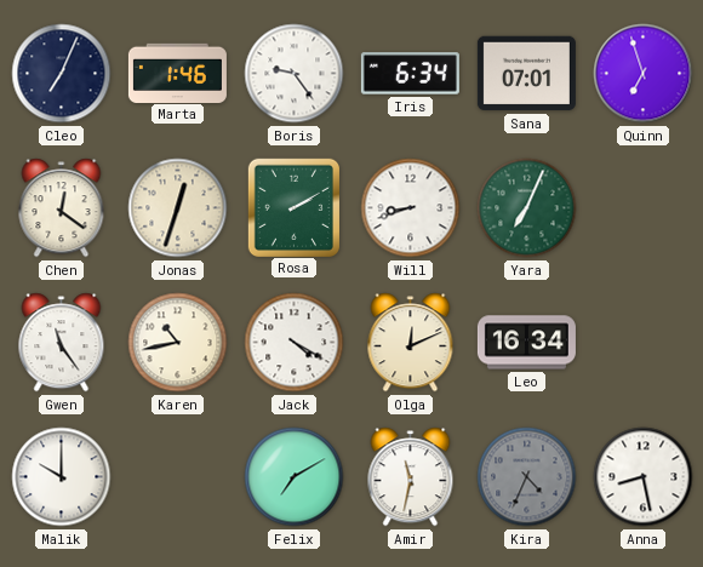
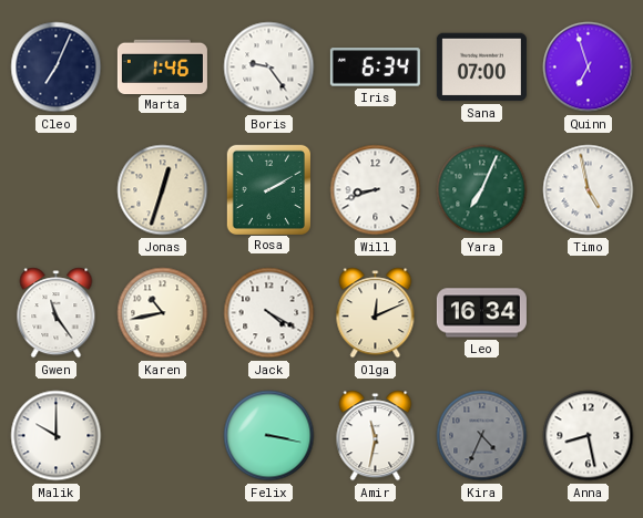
Sana: 07:01 -> 07:00
Chen: 12:21 -> none
Timo: none -> 4:58
Felix: 7:10 -> 3:17
